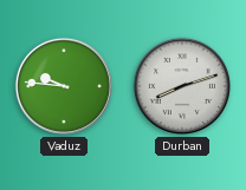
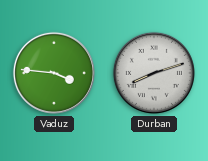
Vaduz: 9:46 -> 3:46
